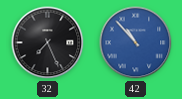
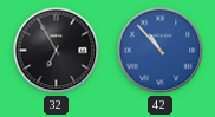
32: 7:26 -> 6:55
